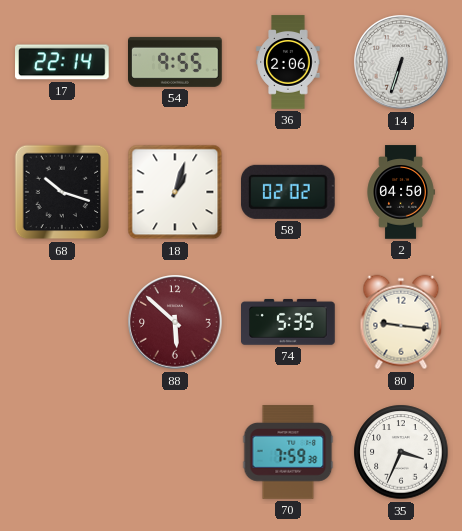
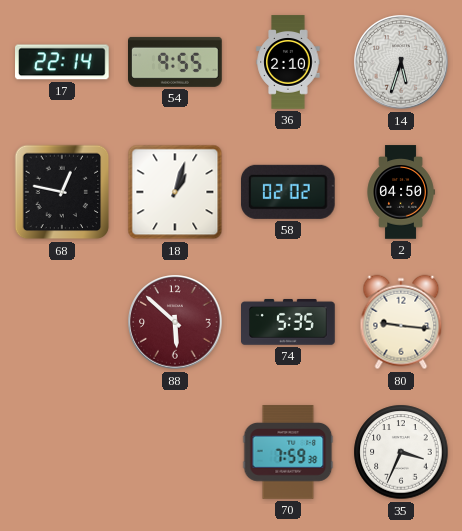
36: 2:06 -> 2:10
14: 6:33 -> 5:33
68: 10:18 -> 12:47
